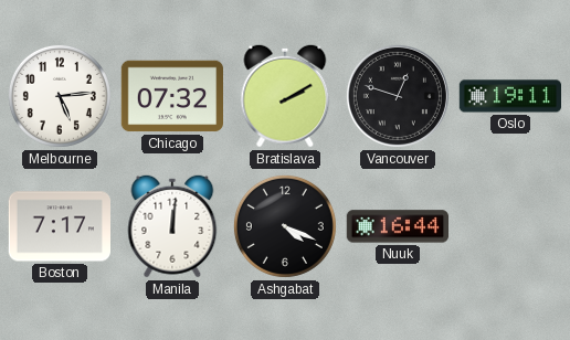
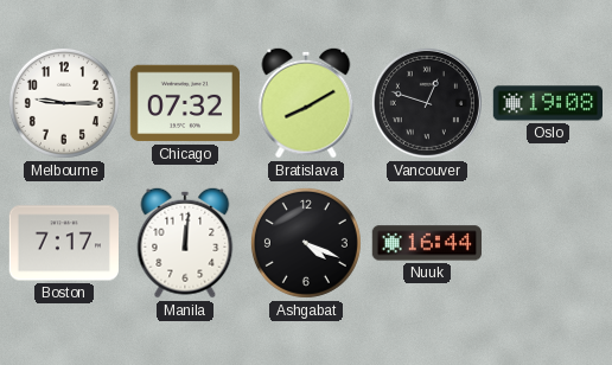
Melbourne: 5:14 -> 9:15
Bratislava: 2:10 -> 8:10
Oslo: 19:11 -> 19:08
